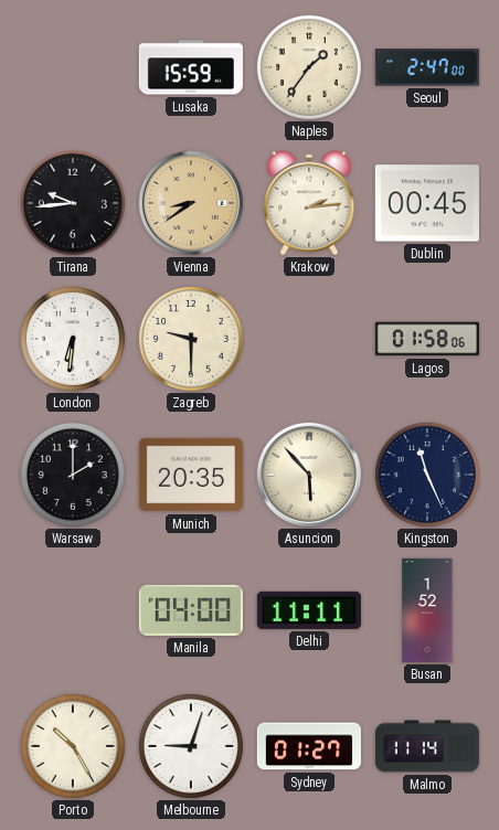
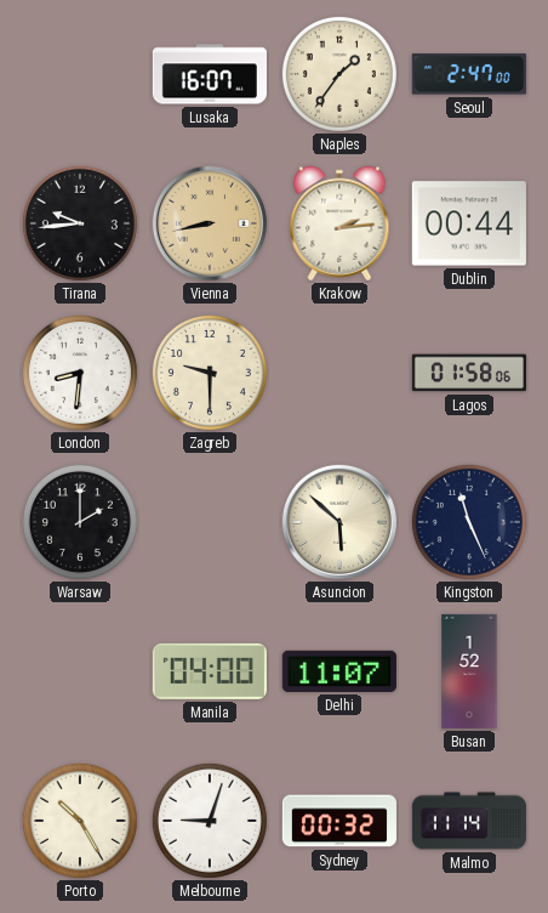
Lusaka: 15:59 -> 16:07
Vienna: 8:39 -> 8:43
Dublin: 00:45 -> 00:44
London: 6:31 -> 8:31
Munich: 20:35 -> none
Asuncion: 5:53 -> 5:52
Delhi: 11:11 -> 11:07
Sydney: 01:27 -> 00:32
